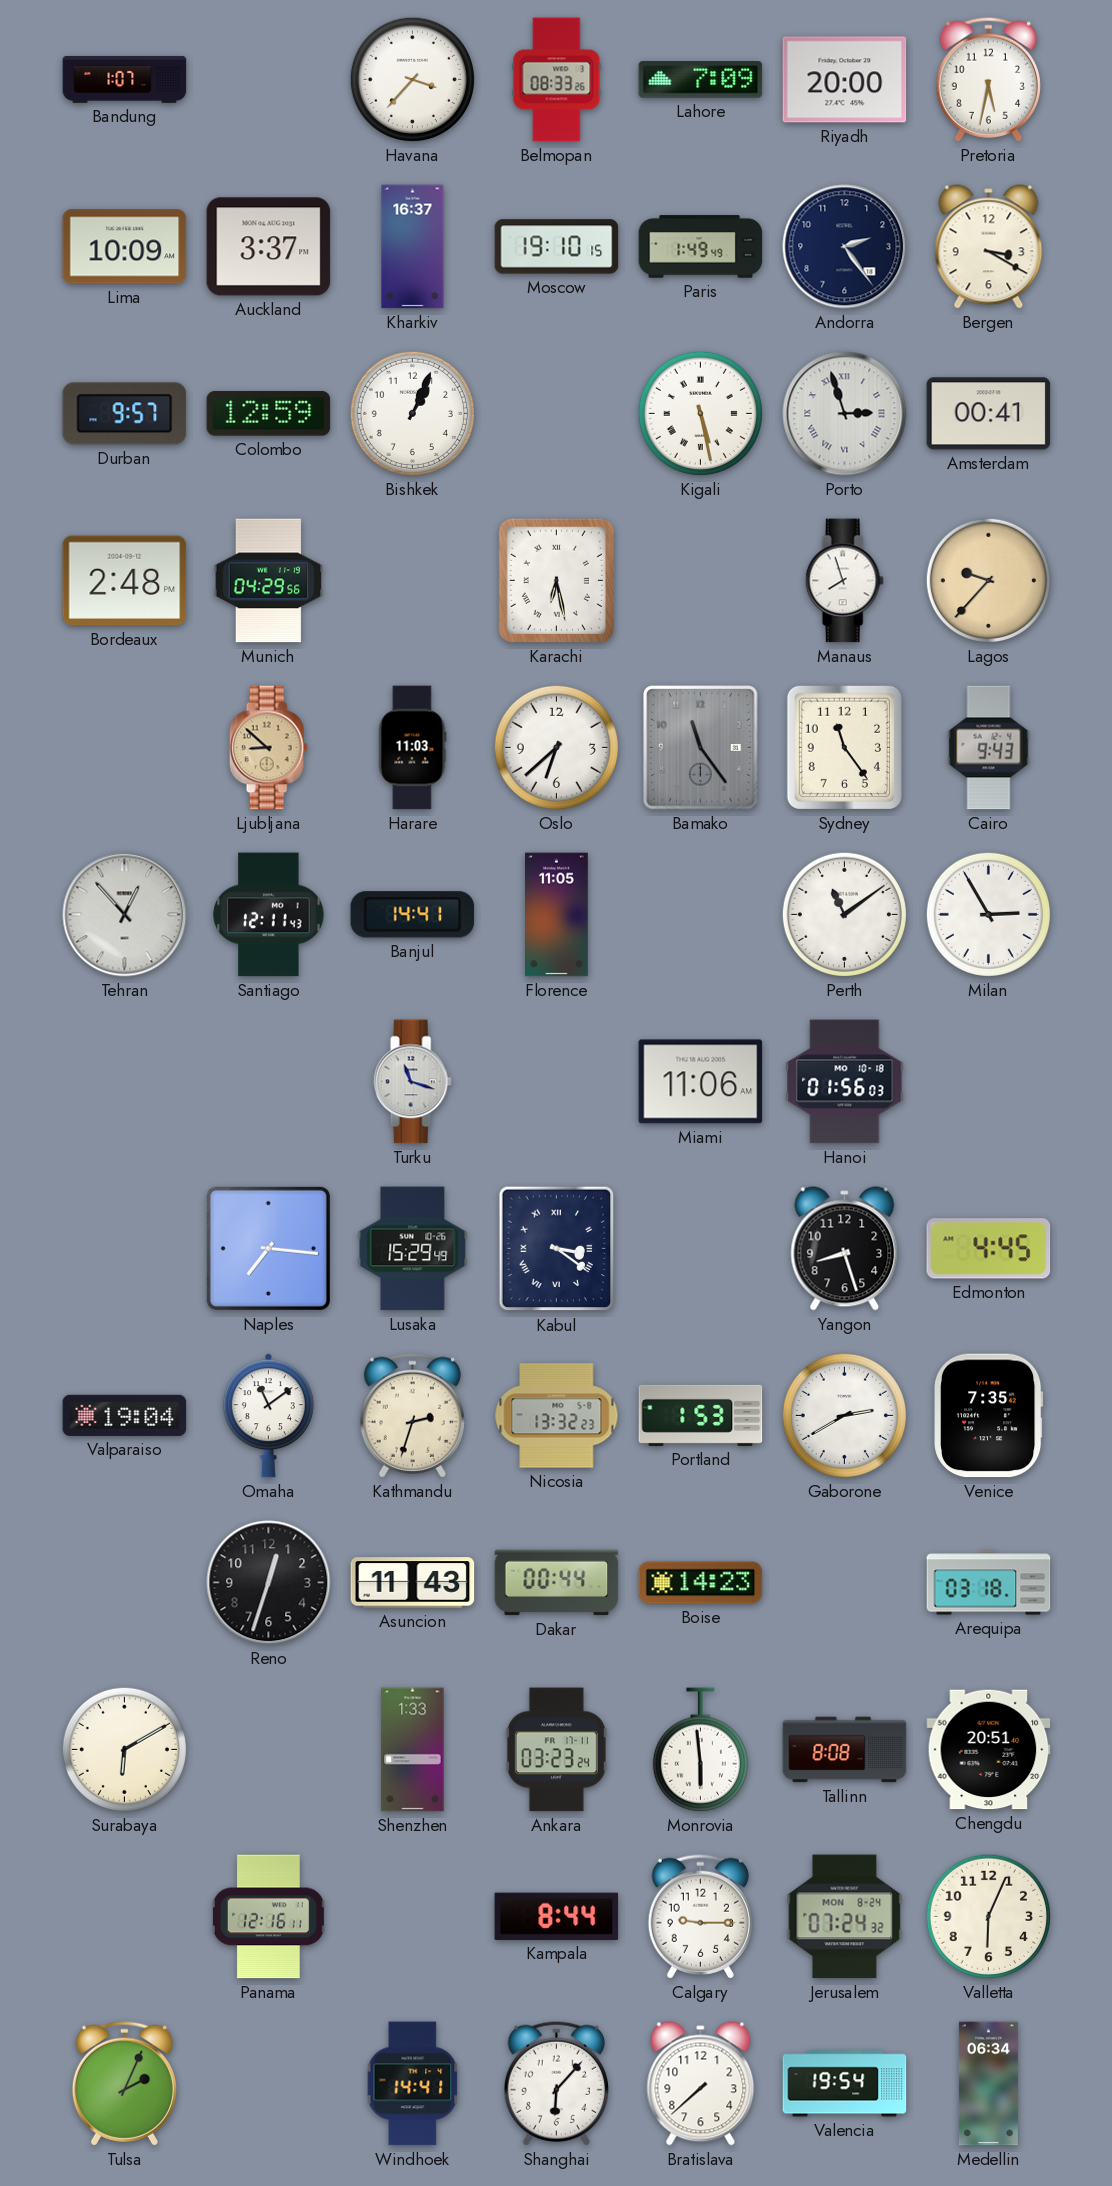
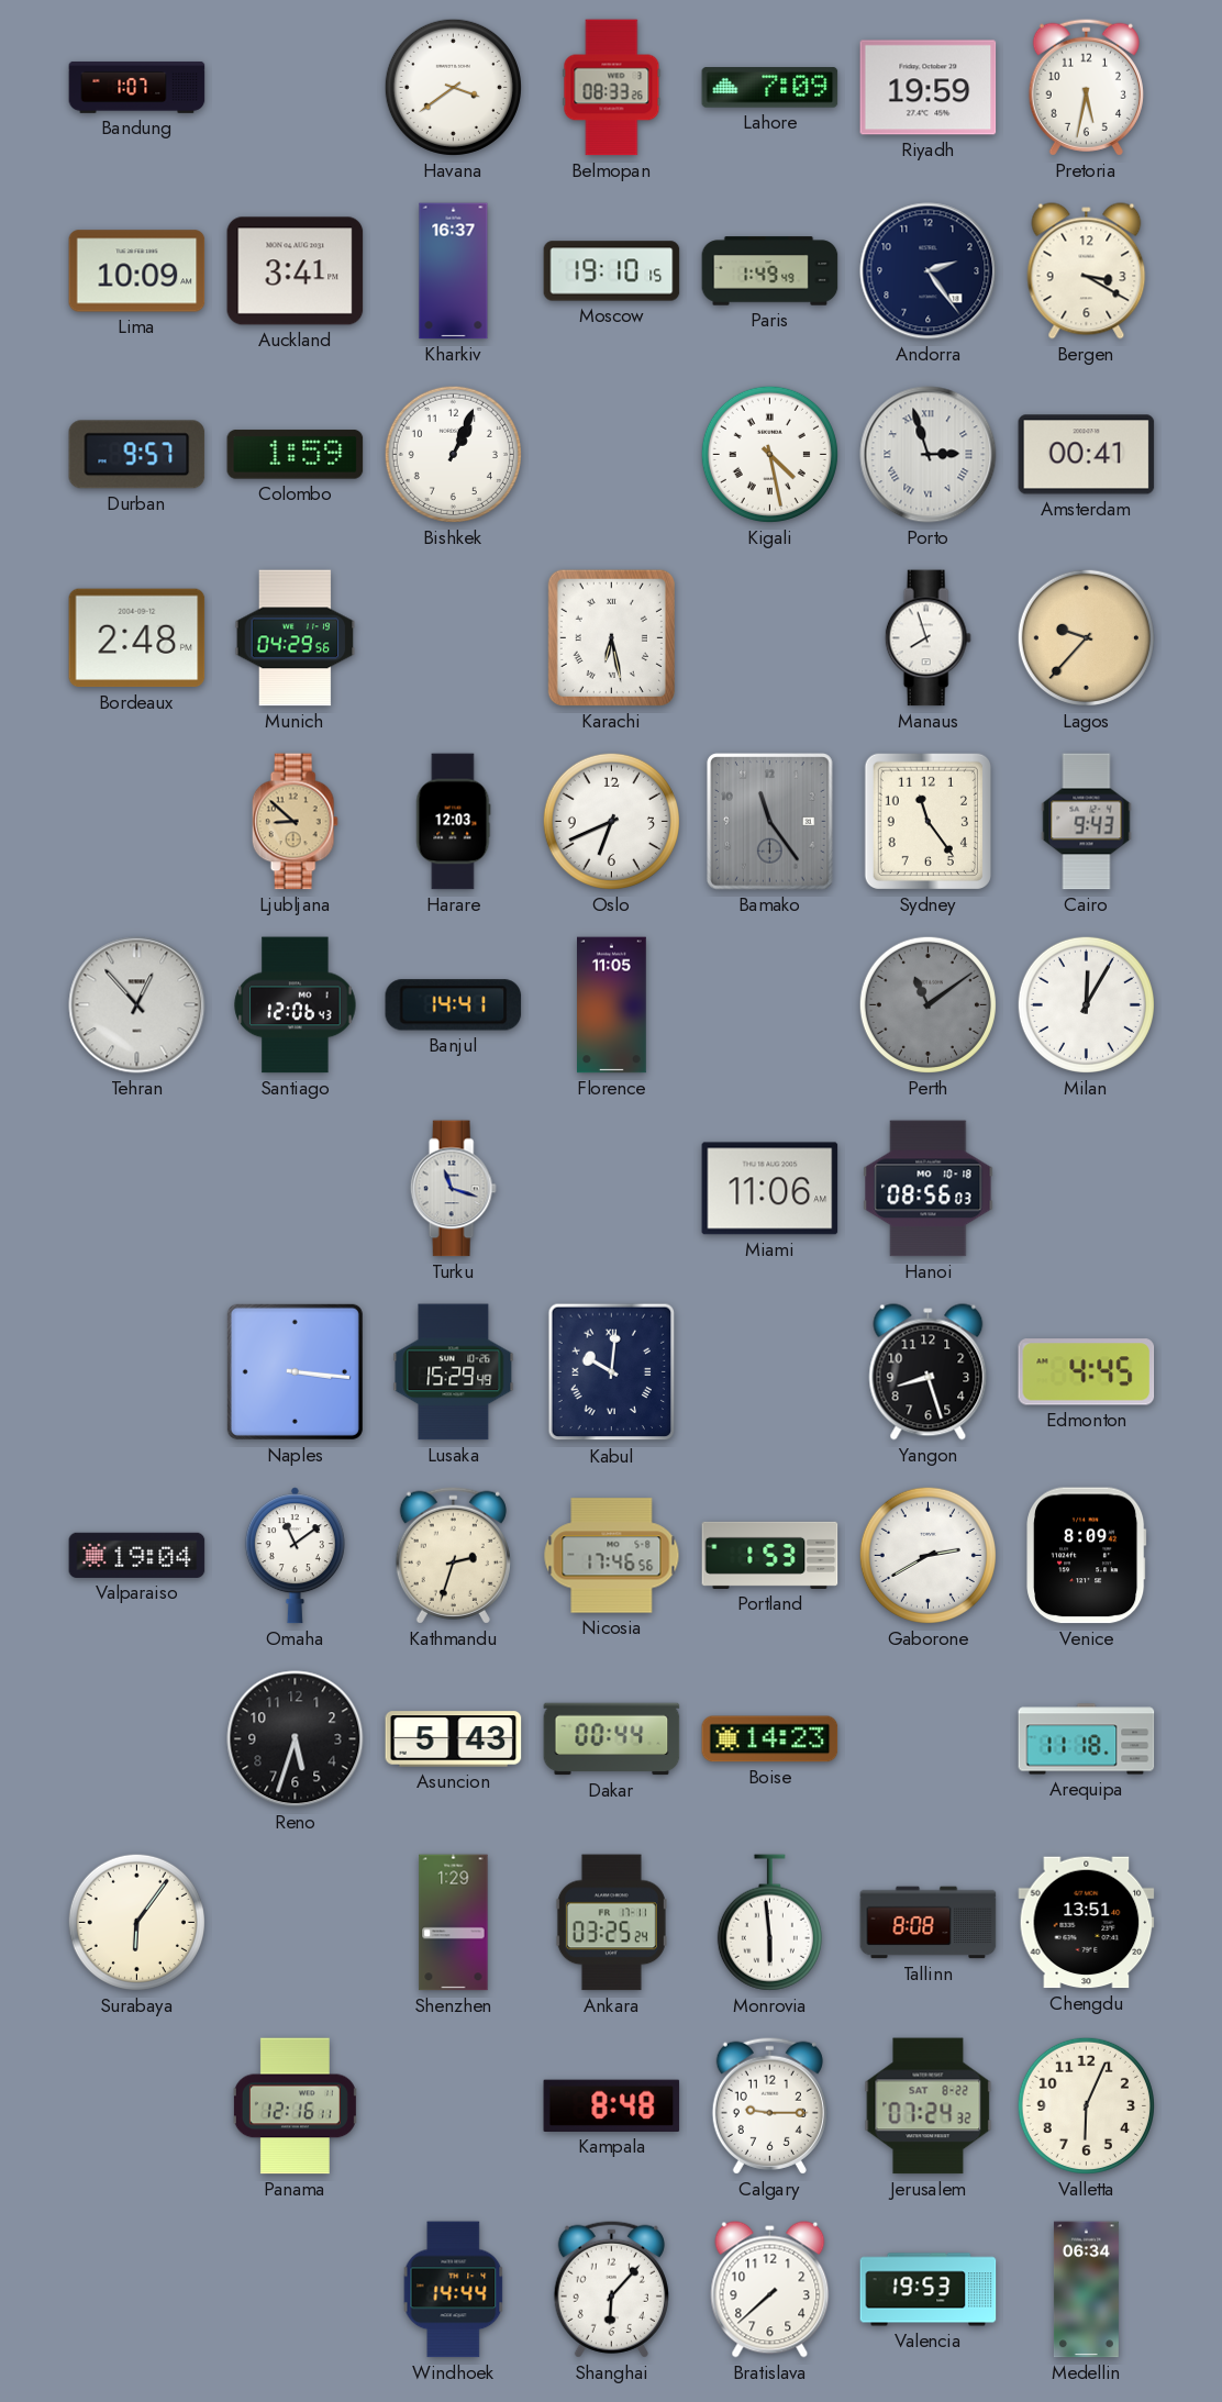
Havana: 3:37 -> 3:39
Riyadh: 20:00 -> 19:59
Auckland: 3:37 -> 3:41
Colombo: 12:59 -> 1:59
Kigali: 5:28 -> 4:28
Harare: 11:03 -> 12:03
Oslo: 6:38 -> 6:41
Santiago: 12:11 -> 12:06
Perth dial: white -> grey
Milan: 2:55 -> 12:05
Hanoi: 01:56 -> 08:56
Naples: 7:16 -> 3:16
Kabul: 3:21 -> 10:01
Nicosia: 13:32 -> 17:46
Venice: 7:35 -> 8:09
Reno: 12:33 -> 5:33
Asuncion: 11:43 -> 5:43
Arequipa: 03:18 -> 11:18
Surabaya: 6:10 -> 6:06
Shenzhen: 1:33 -> 1:29
Ankara: 03:23 -> 03:25
Chengdu: 20:51 -> 13:51
Kampala: 8:44 -> 8:48
Jerusalem date: MON 8-24 -> SAT 8-22
Tulsa: 2:04 -> none
Windhoek: 14:41 -> 14:44
Valencia: 19:54 -> 19:53
